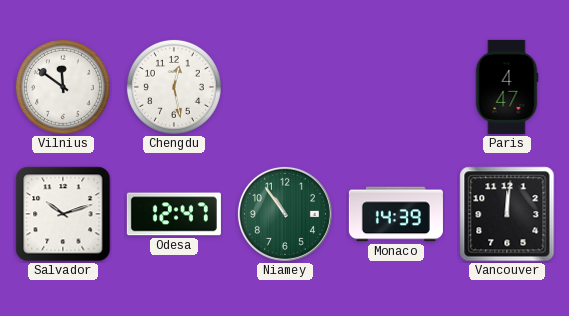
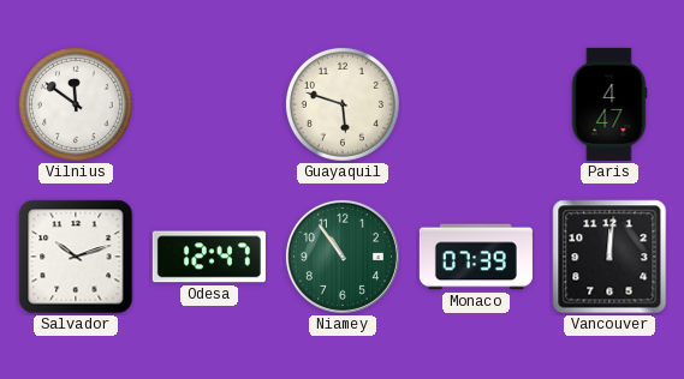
Chengdu: 12:28 -> none
Guayaquil: none -> 5:48
Monaco: 14:39 -> 07:39
